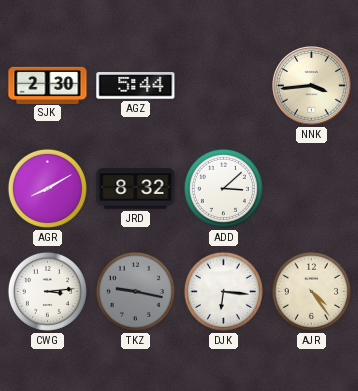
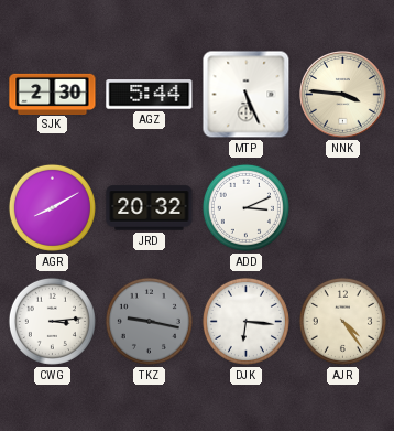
MTP: none -> 5:26
NNK: 3:44 -> 3:46
JRD: 8:32 -> 20:32
ADD: 3:08 -> 3:11
